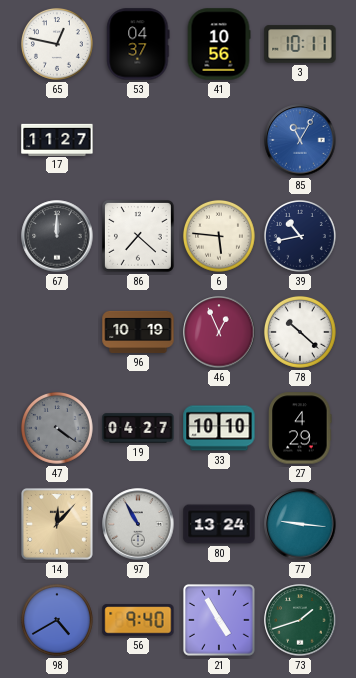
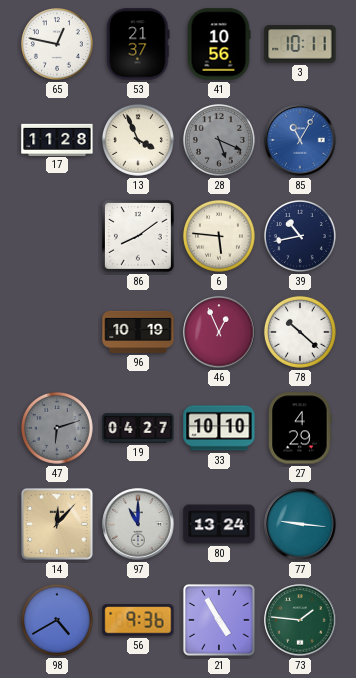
53: 04:37 -> 21:37
17: 11:27 -> 11:28
13: none -> 3:56
28: none -> 5:19
67: 12:00 -> none
86: 7:22 -> 8:09
47: 4:21 -> 6:12
97: 10:55 -> 11:00
56: 9:40 -> 9:36
73: 1:42 -> 1:46
